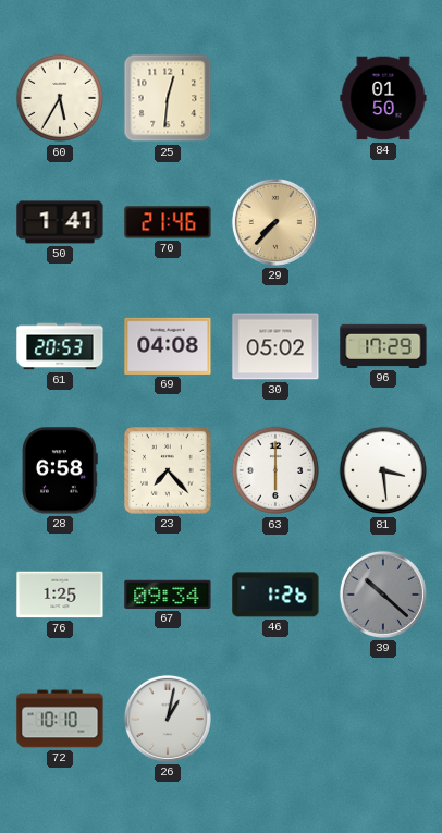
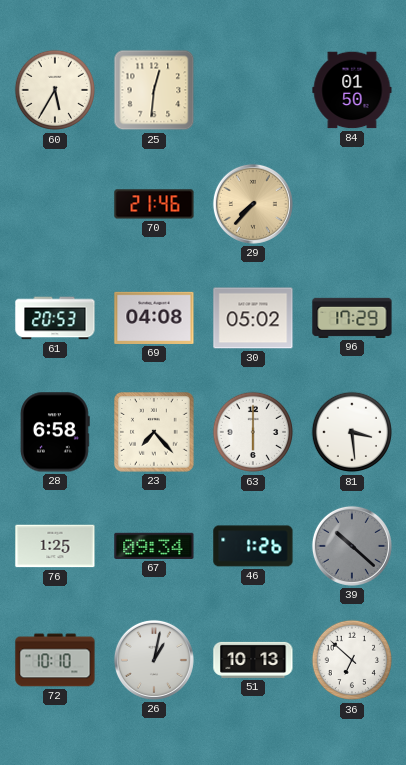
50: 1:41 -> none
51: none -> 10:13
36: none -> 6:52
